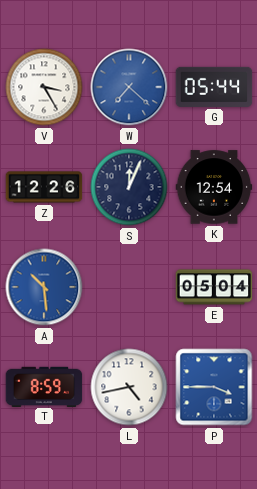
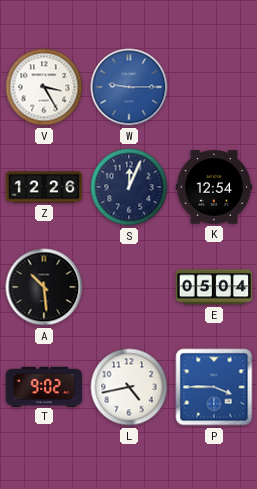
W: 7:22 -> 9:15
G: 05:44 -> none
A dial: blue -> black
T: 8:59 -> 9:02
